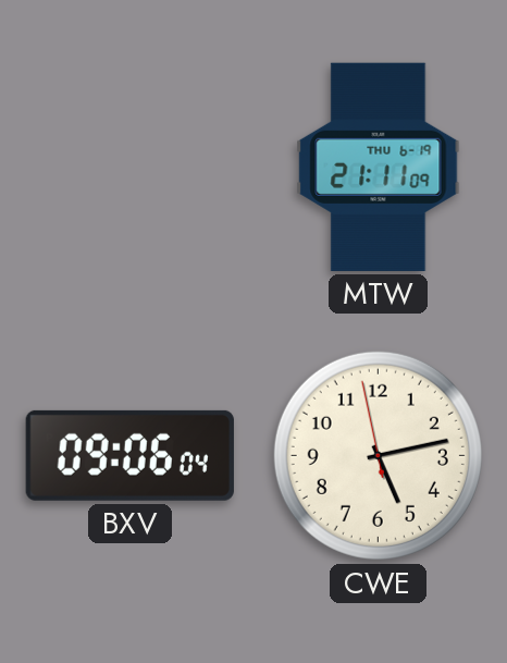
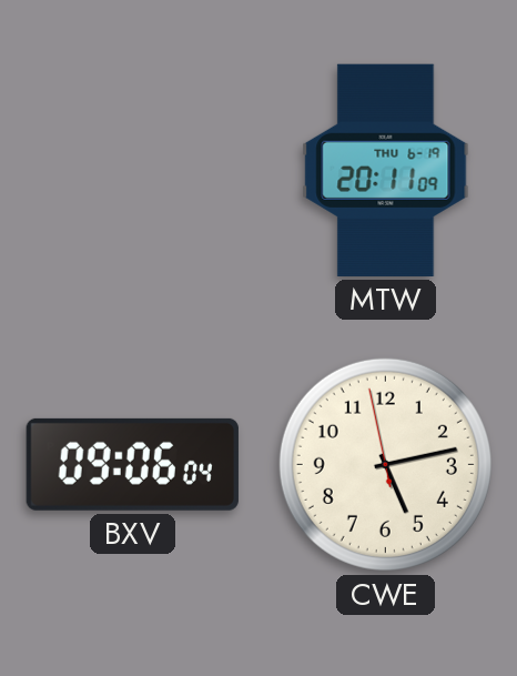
MTW: 21:11 -> 20:11
